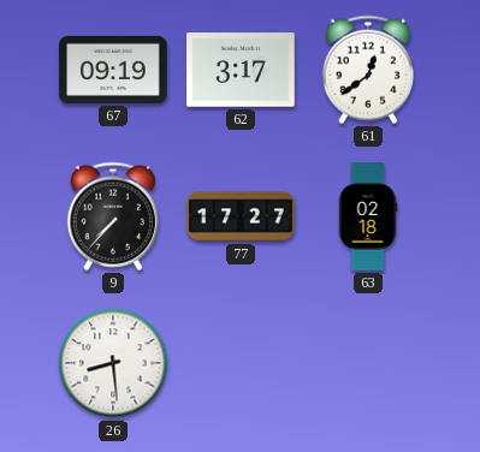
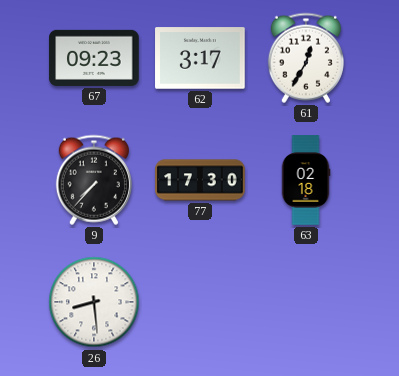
67: 09:19 -> 09:23
61: 12:39 -> 12:35
77: 17:27 -> 17:30
